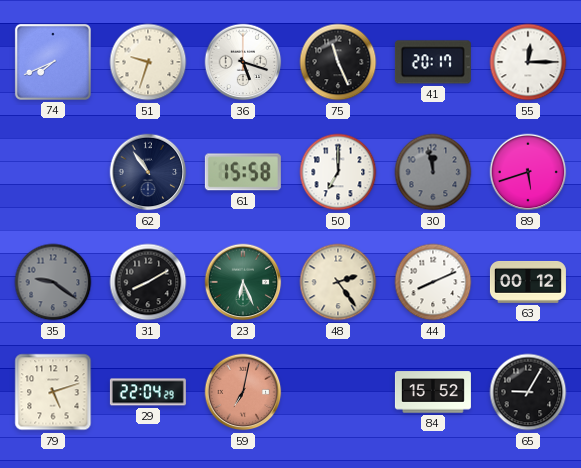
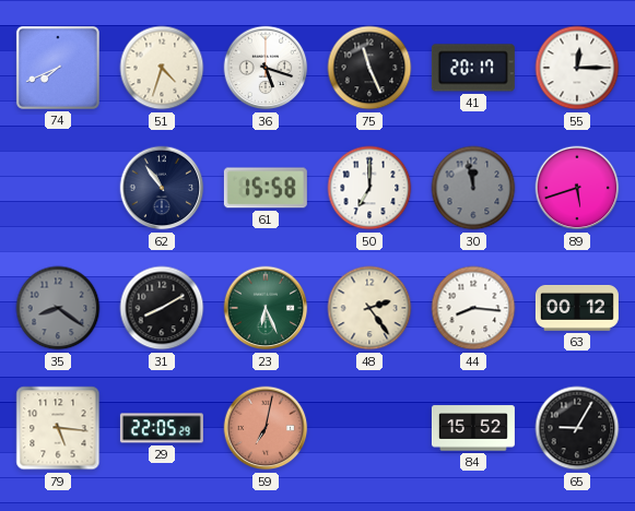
51: 9:33 -> 4:33
35: 9:21 -> 8:21
44: 8:11 -> 8:16
79: 5:12 -> 5:16
29: 22:04 -> 22:05
